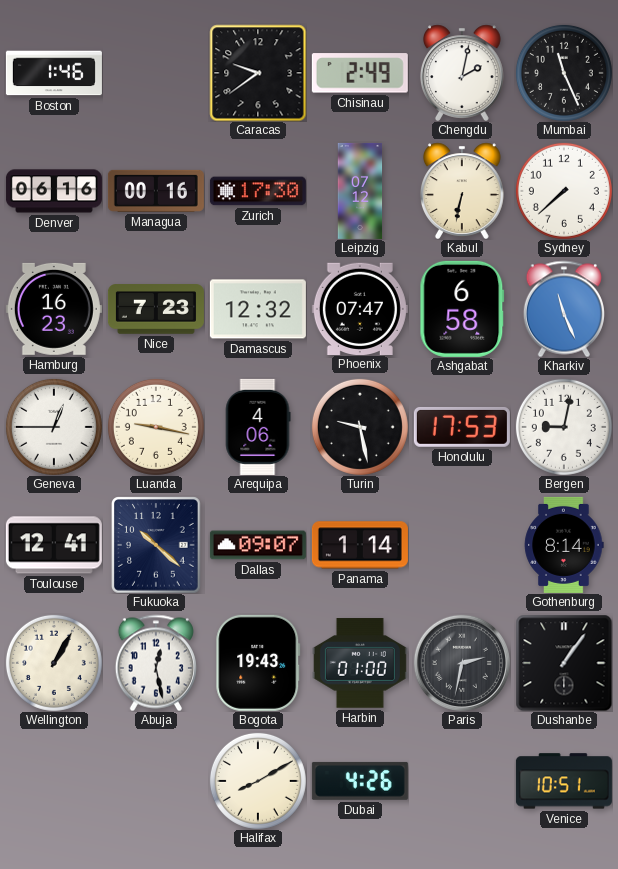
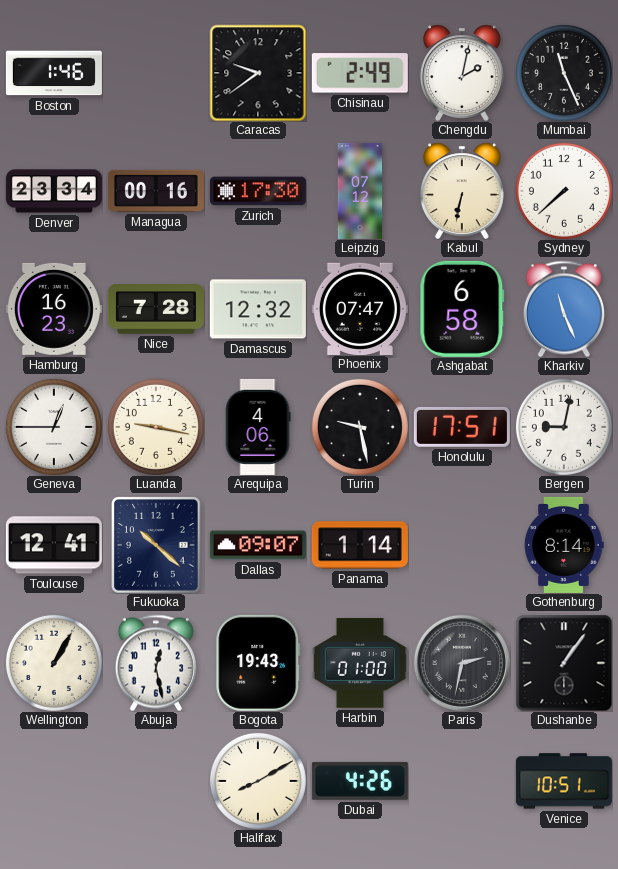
Denver: 06:16 -> 23:34
Nice: 7:23 -> 7:28
Honolulu: 17:53 -> 17:51
